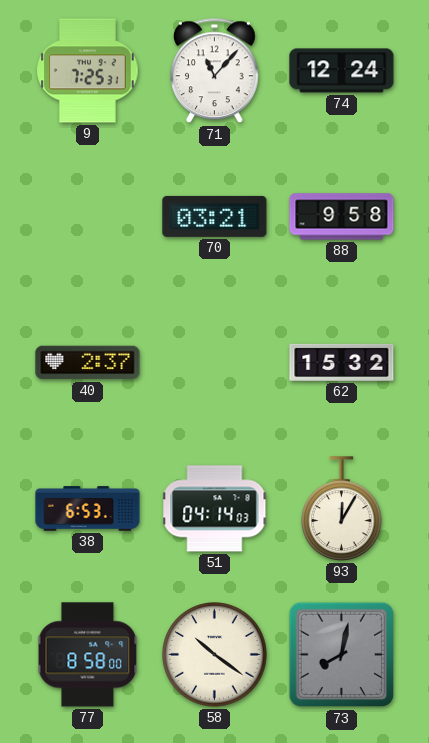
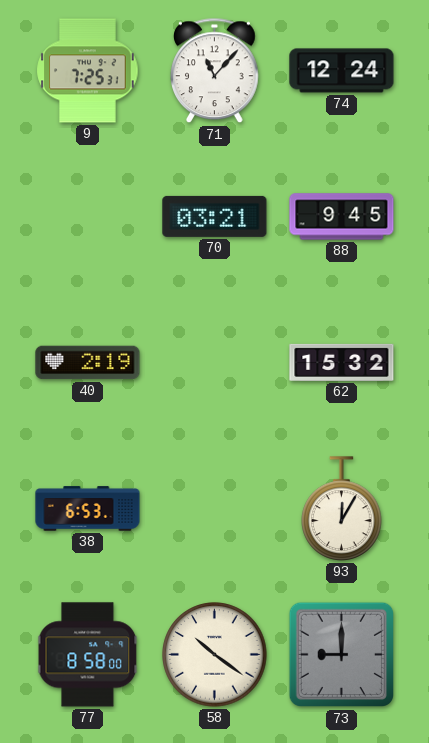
88: 9:58 -> 9:45
40: 2:37 -> 2:19
51: 04:14 -> none
73: 8:02 -> 9:00
